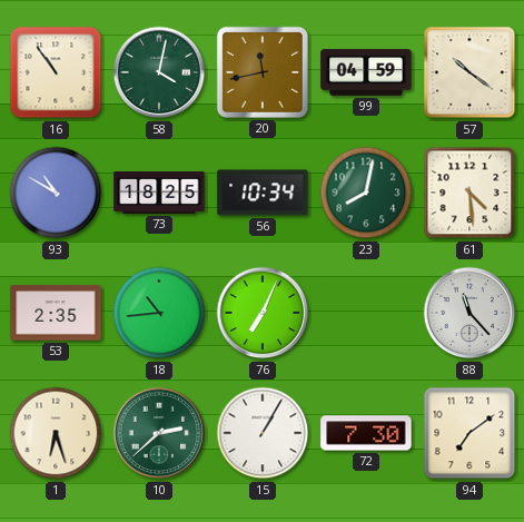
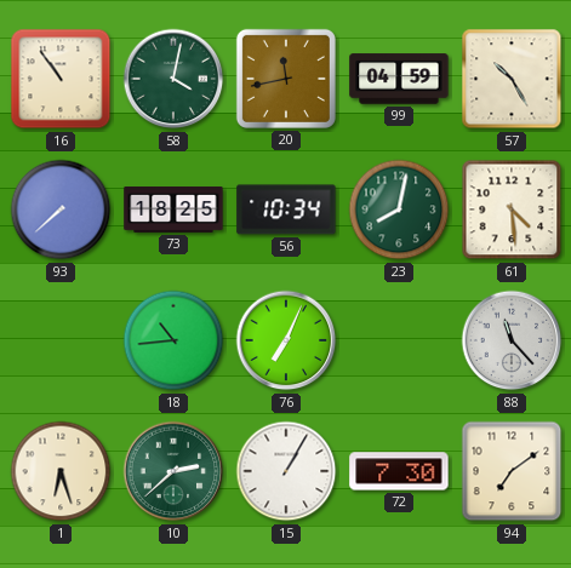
57: 10:21 -> 10:25
93: 10:50 -> 7:38
53: 2:35 -> none
